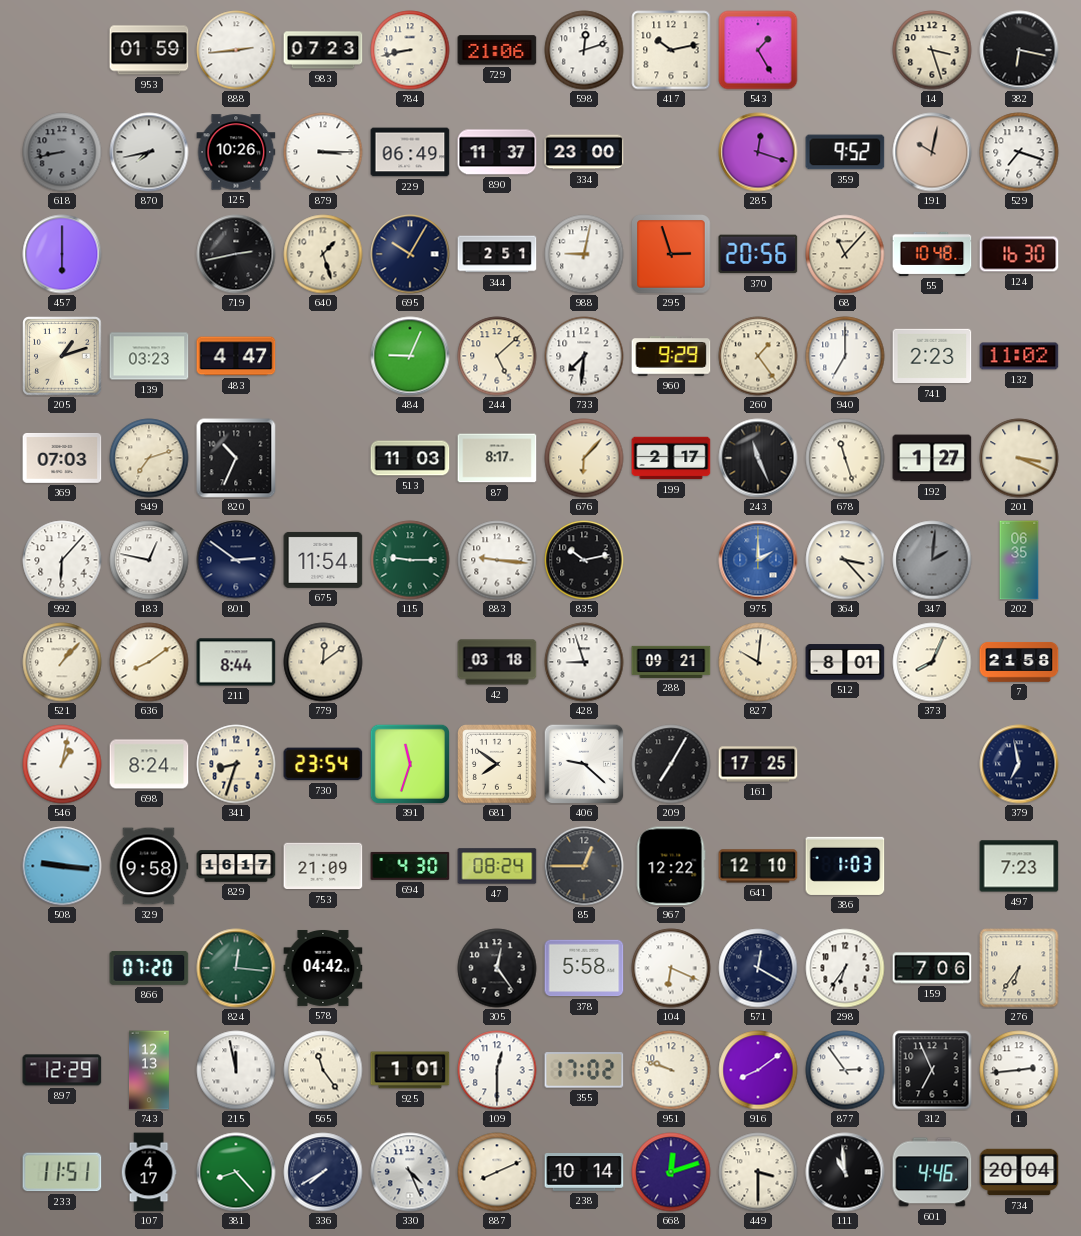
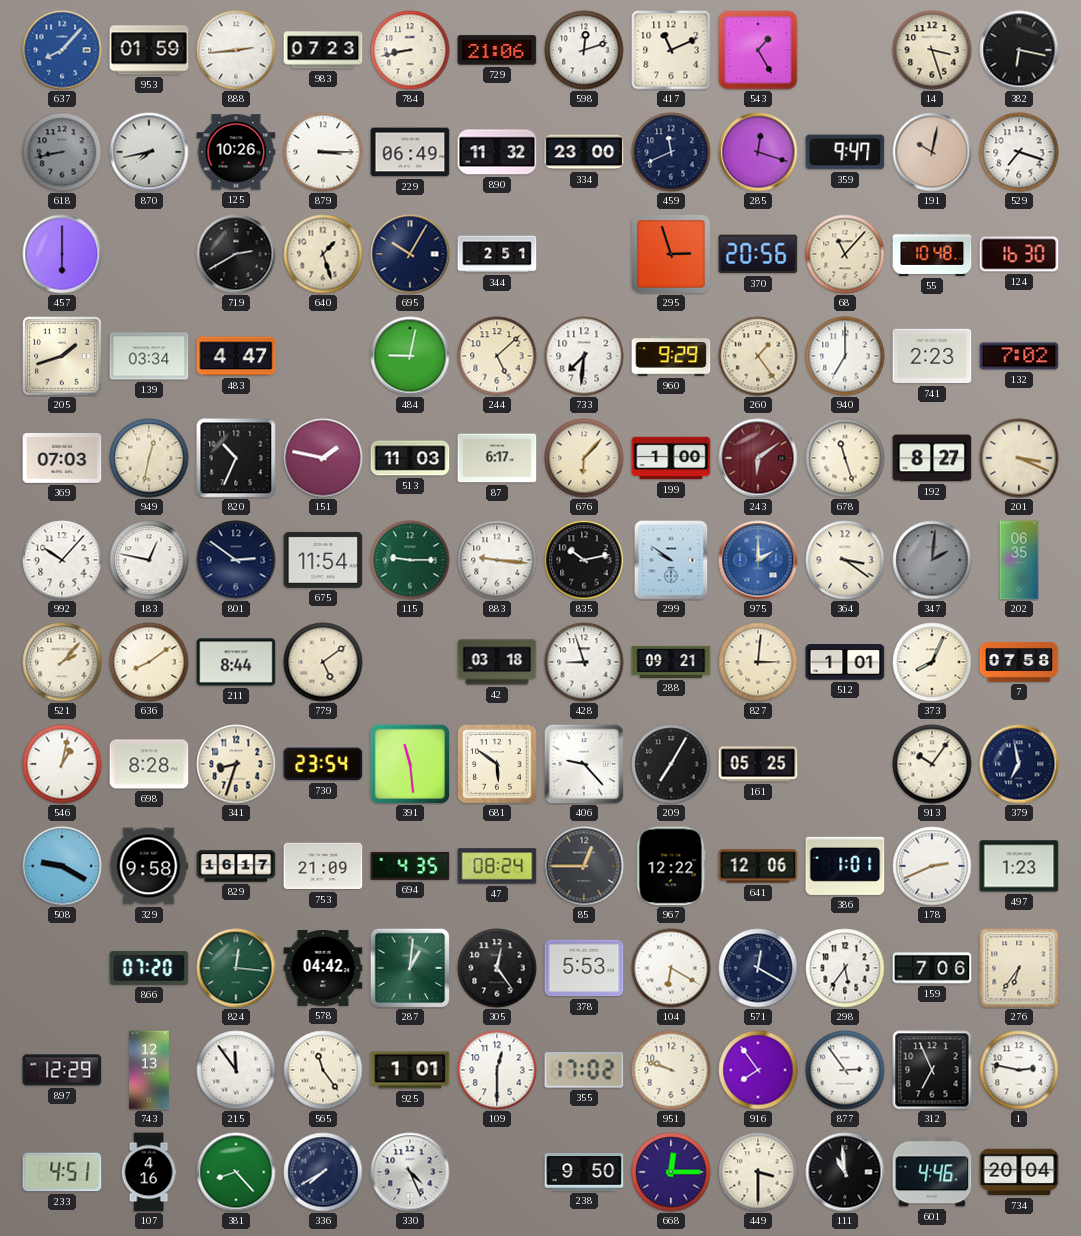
637: none -> 8:07
417: 10:13 -> 11:11
890: 11:37 -> 11:32
459: none -> 11:41
359: 9:52 -> 9:47
719: 2:43 -> 2:40
988: 9:02 -> none
205: 1:12 -> 1:42
139: 03:23 -> 03:34
484: 9:04 -> 9:02
132: 11:02 -> 7:02
949: 7:12 -> 12:32
151: none -> 1:47
87: 8:17 -> 6:17
199: 2:17 -> 1:00
243: 11:26 -> 6:09
243 dial: black -> burgundy
192: 1:27 -> 8:27
992: 6:07 -> 10:07
299: none -> 9:51
364: 3:23 -> 3:21
521: 1:07 -> 2:07
779: 12:09 -> 5:09
827: 10:01 -> 3:01
512: 8:01 -> 1:01
7: 21:58 -> 07:58
698: 8:24 -> 8:28
391: 11:33 -> 11:29
681: 7:51 -> 5:51
406: 9:22 -> 9:23
161: 17:25 -> 05:25
913: none -> 10:06
508: 9:16 -> 9:20
694: 4:30 -> 4:35
641: 12:10 -> 12:06
386: 1:03 -> 1:01
178: none -> 2:41
497: 7:23 -> 1:23
287: none -> 1:01
378: 5:58 -> 5:53
104: 6:19 -> 6:20
298: 6:36 -> 5:36
215: 11:58 -> 11:54
916: 8:09 -> 7:54
1: 2:44 -> 2:47
233: 11:51 -> 4:51
107: 4:17 -> 4:16
887: 8:11 -> none
238: 10:14 -> 9:50
668: 12:12 -> 12:15
